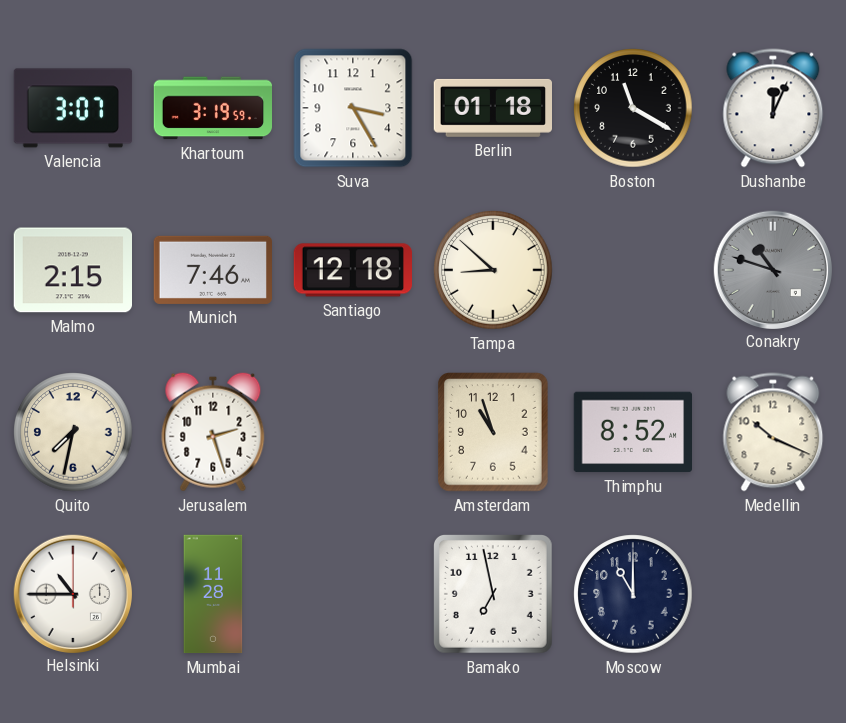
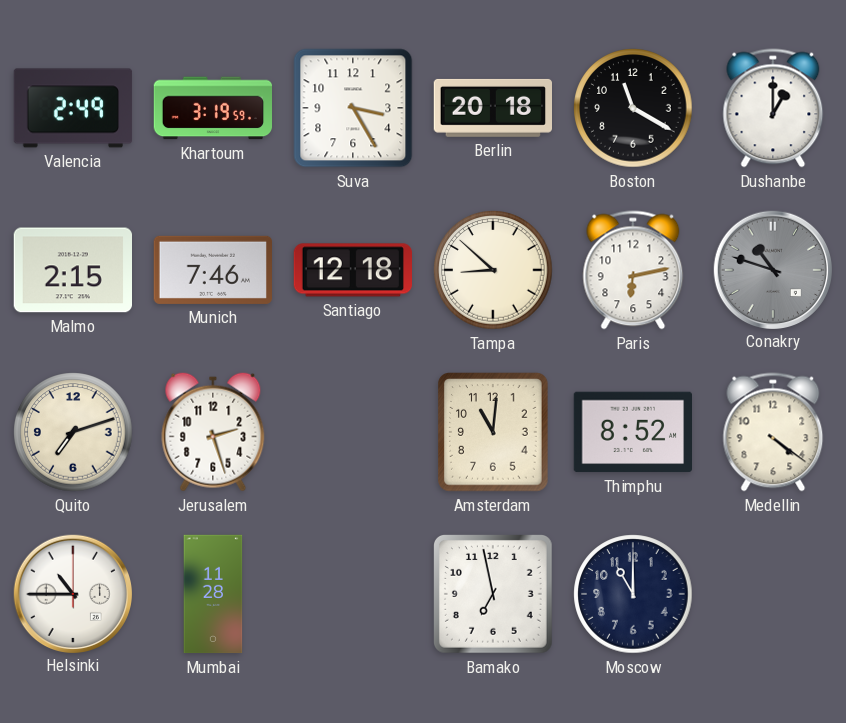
Valencia: 3:07 -> 2:49
Berlin: 01:18 -> 20:18
Dushanbe: 12:04 -> 1:00
Paris: none -> 6:13
Quito: 7:32 -> 7:12
Amsterdam: 10:57 -> 11:01
Medellin: 10:19 -> 4:21
